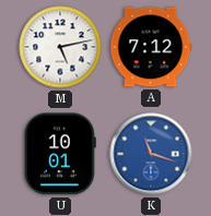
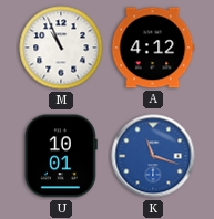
M: 5:13 -> 10:56
A: 7:12 -> 4:12
